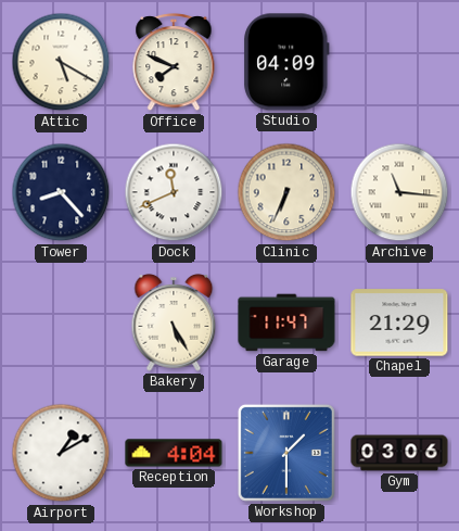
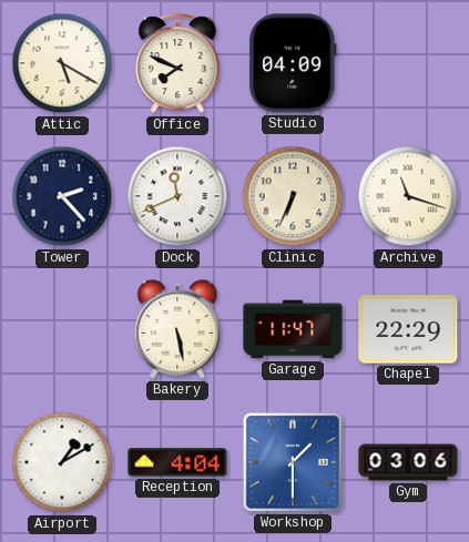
Tower: 8:23 -> 2:23
Archive: 11:16 -> 11:18
Bakery: 5:25 -> 5:28
Chapel: 21:29 -> 22:29
